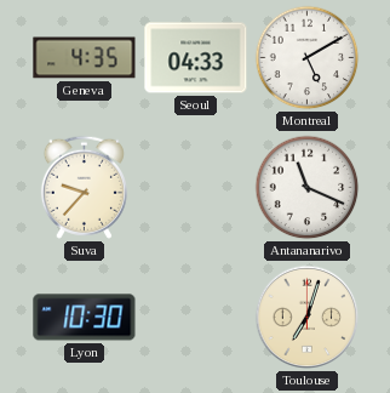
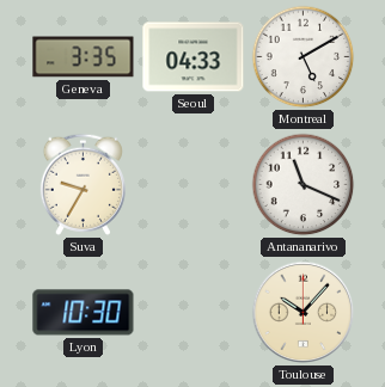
Geneva: 4:35 -> 3:35
Suva: 9:37 -> 9:35
Toulouse: 7:03 -> 10:07
